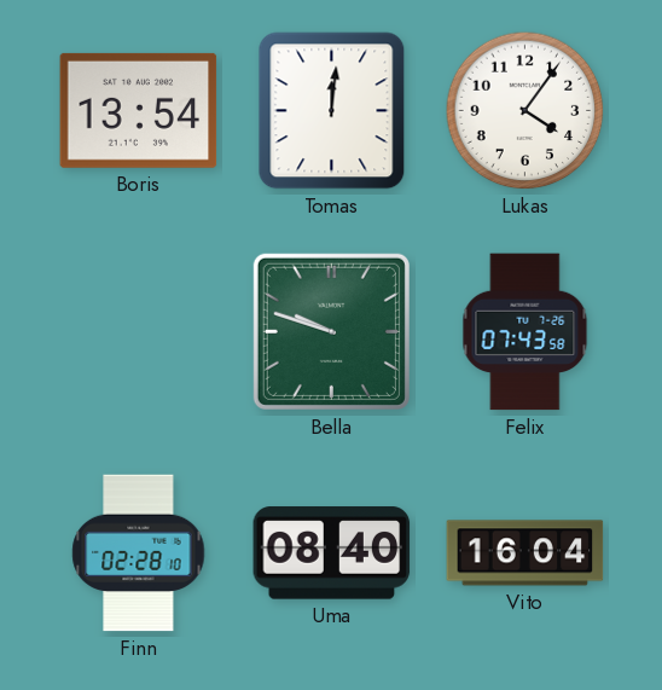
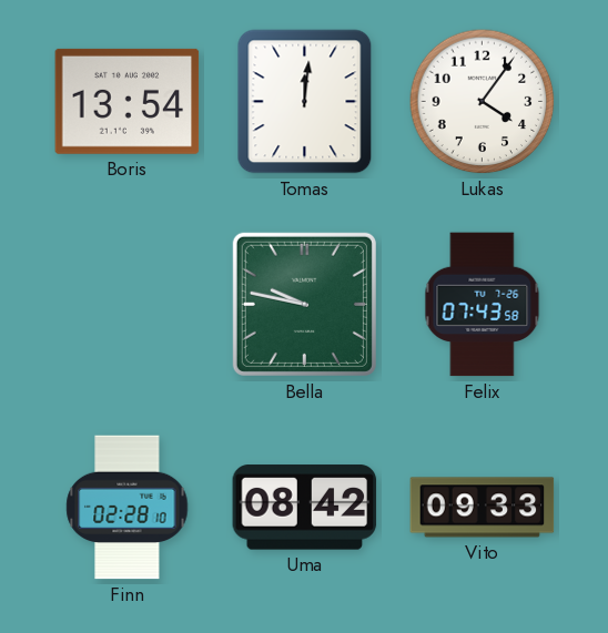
Bella: 9:48 -> 9:47
Uma: 08:40 -> 08:42
Vito: 16:04 -> 09:33
